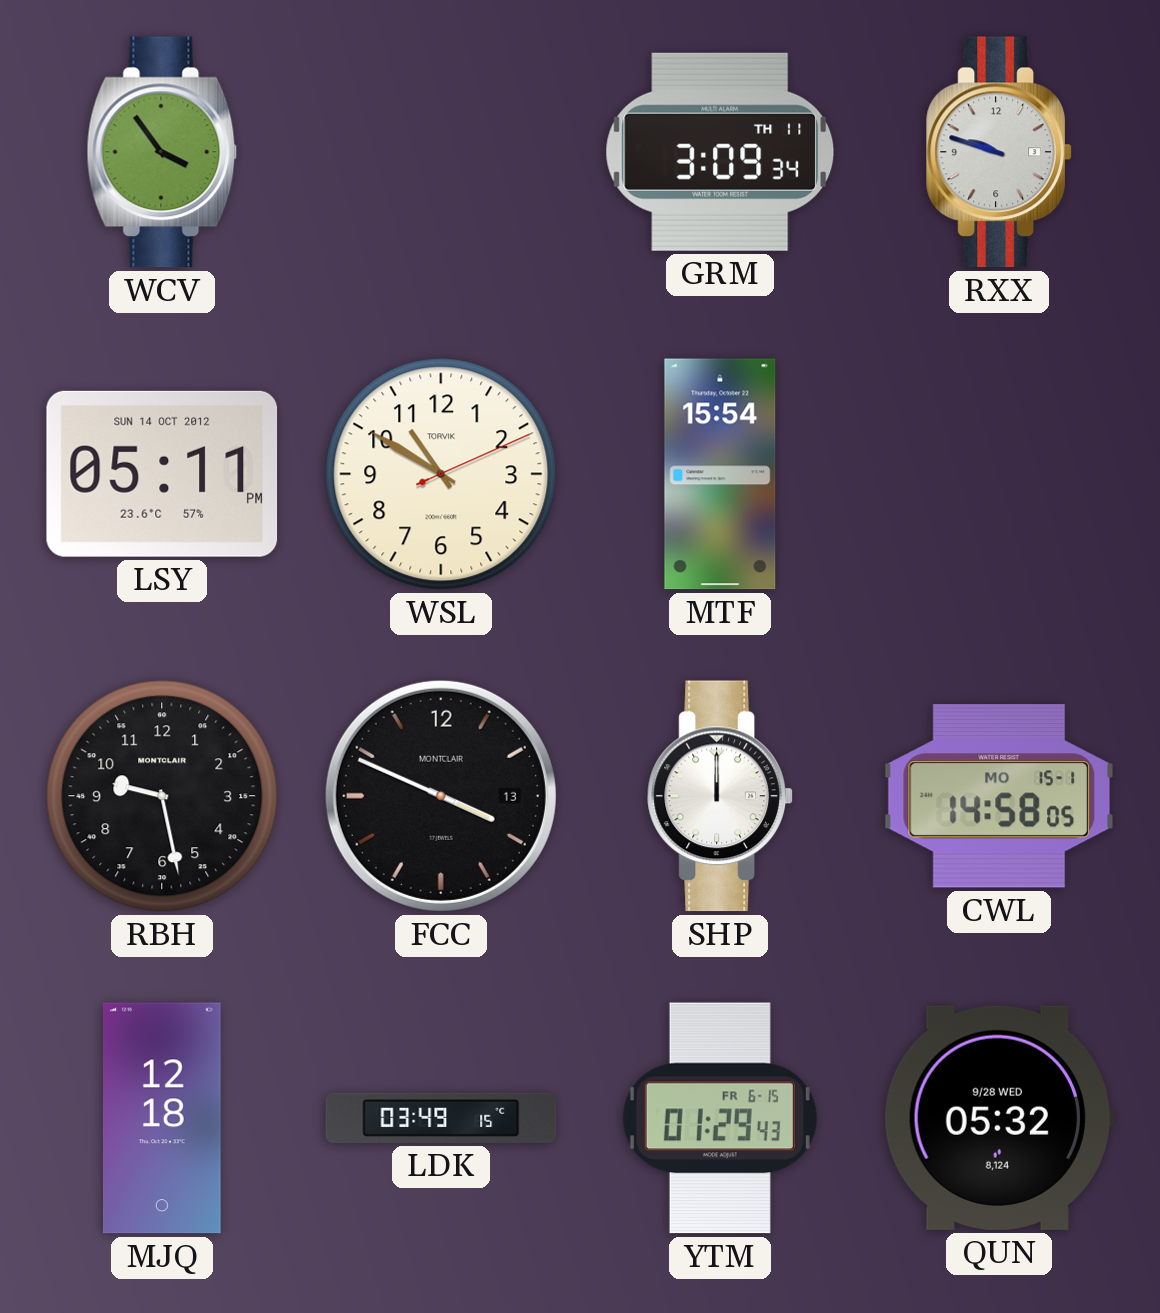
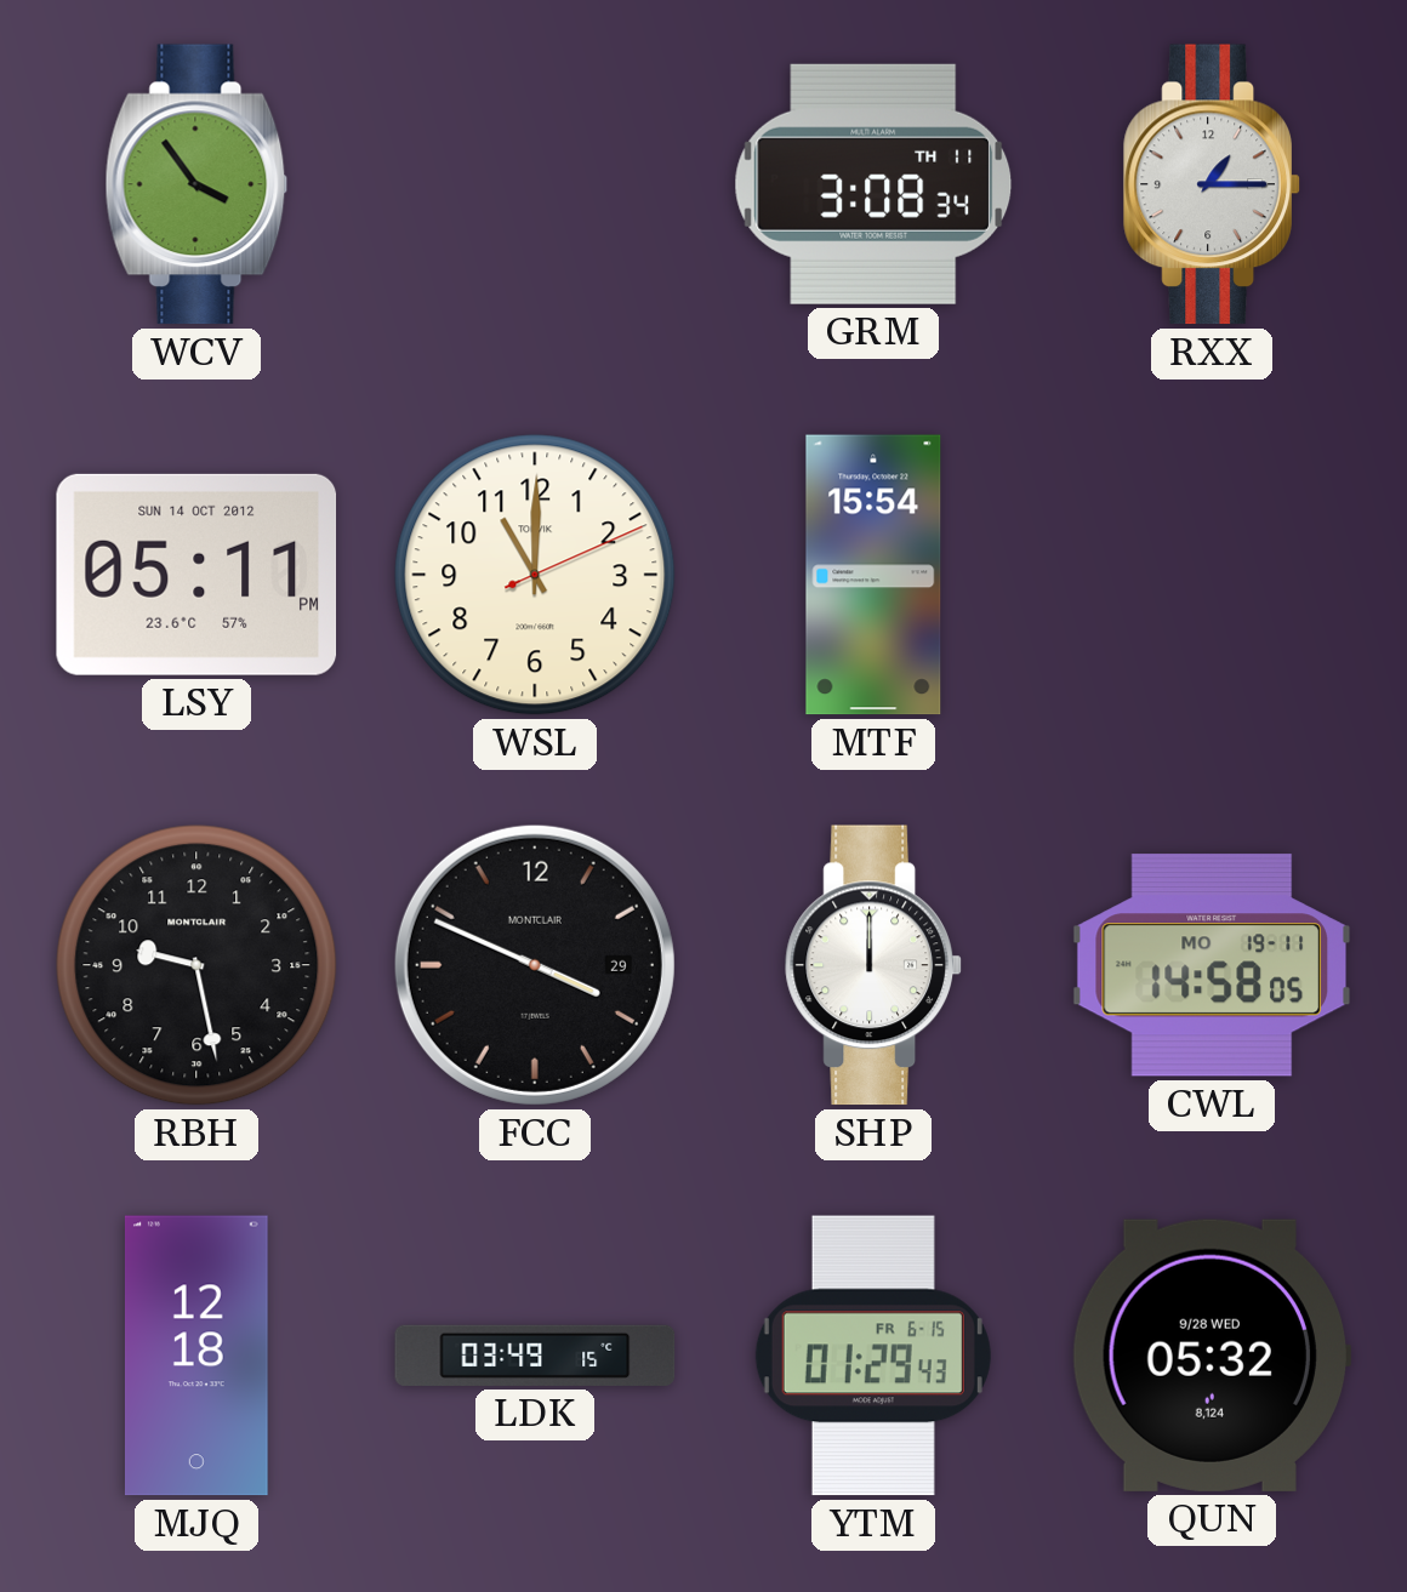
GRM: 3:09 -> 3:08
RXX: 9:48 -> 1:15
WSL: 10:50 -> 11:00
FCC date: 13 -> 29
CWL date: MO 15-1 -> MO 19-11
